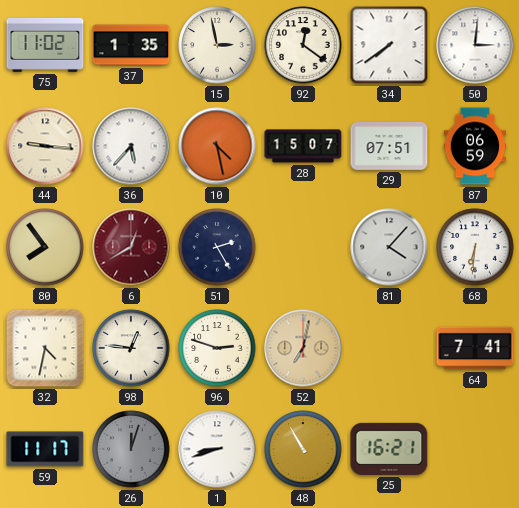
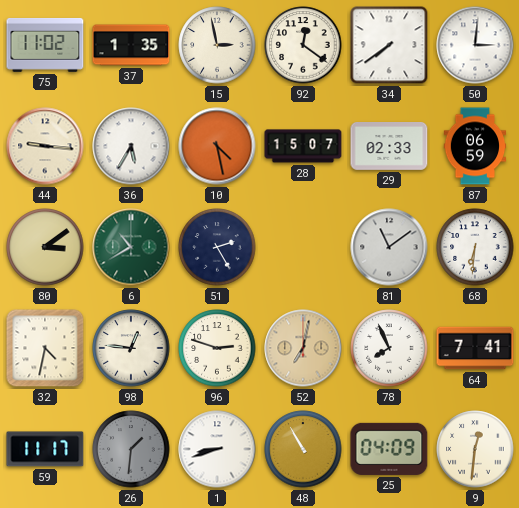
36: 5:37 -> 5:35
29: 07:51 -> 02:33
80: 7:54 -> 3:09
6: 12:40 -> 10:40
6 dial: burgundy -> green
81: 4:07 -> 11:09
78: none -> 7:56
26: 12:03 -> 1:31
25: 16:21 -> 04:09
9: none -> 12:31
